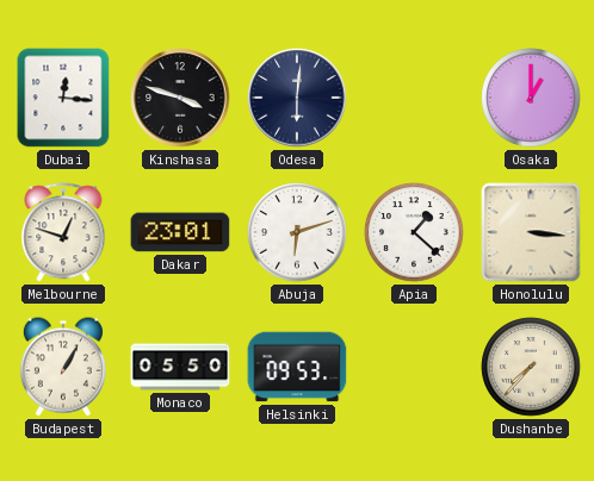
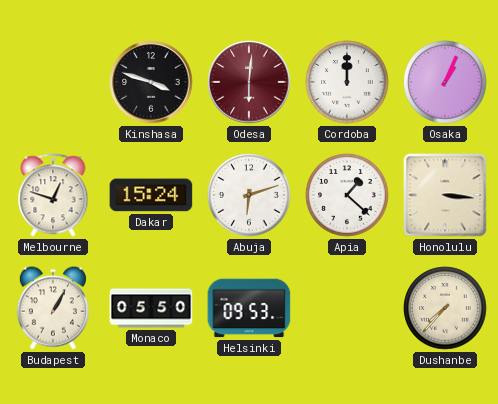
Dubai: 12:16 -> none
Odesa dial: navy -> burgundy
Cordoba: none -> 12:00
Osaka: 1:00 -> 1:04
Dakar: 23:01 -> 15:24
